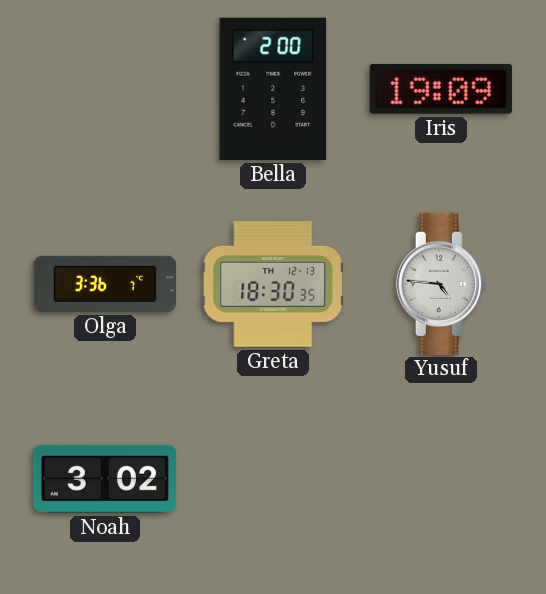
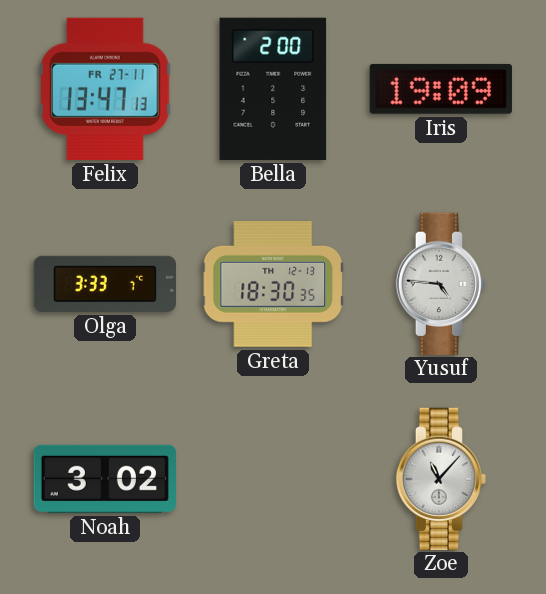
Felix: none -> 13:47
Olga: 3:36 -> 3:33
Zoe: none -> 11:07
